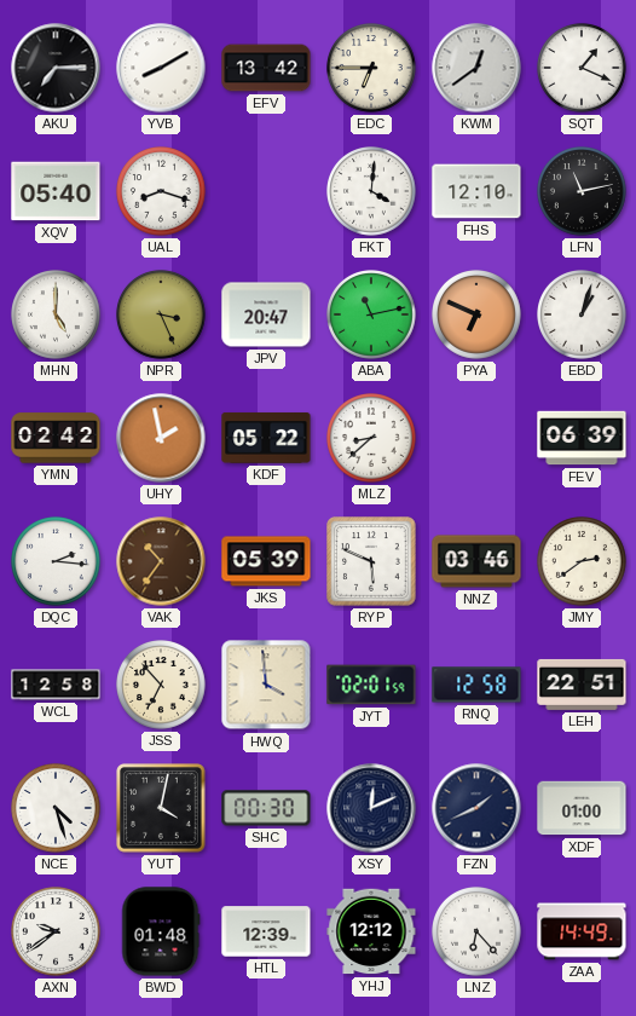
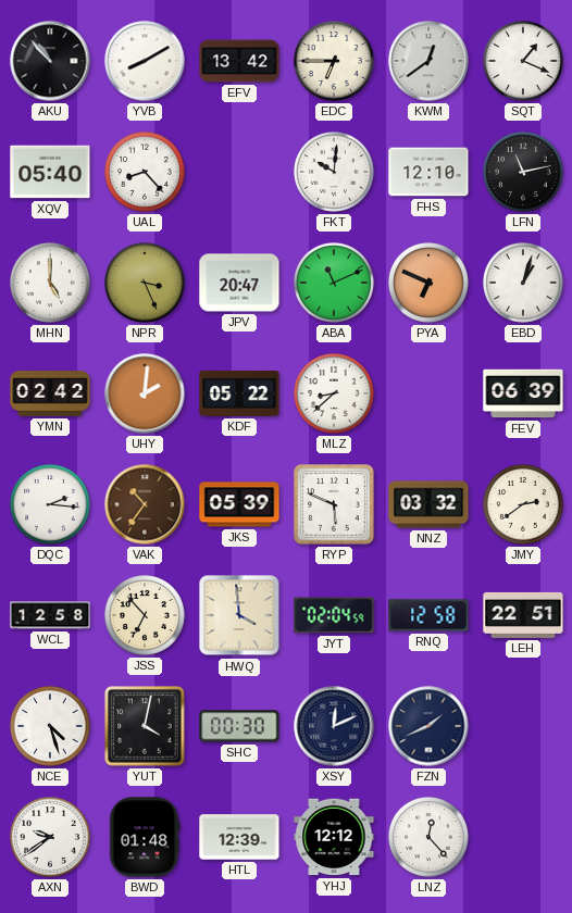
AKU: 7:15 -> 10:53
UAL: 8:18 -> 8:23
FKT: 4:01 -> 10:01
ABA: 11:13 -> 11:11
UHY: 1:58 -> 2:01
NNZ: 03:46 -> 03:32
JYT: 02:01 -> 02:04
XDF: 01:00 -> none
LNZ: 6:23 -> 12:23
ZAA: 14:49 -> none
